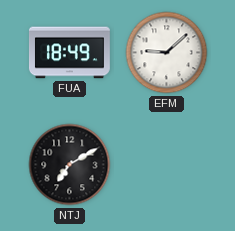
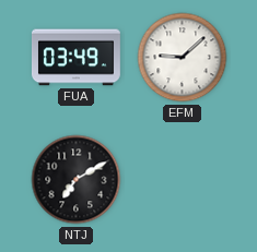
FUA: 18:49 -> 03:49
